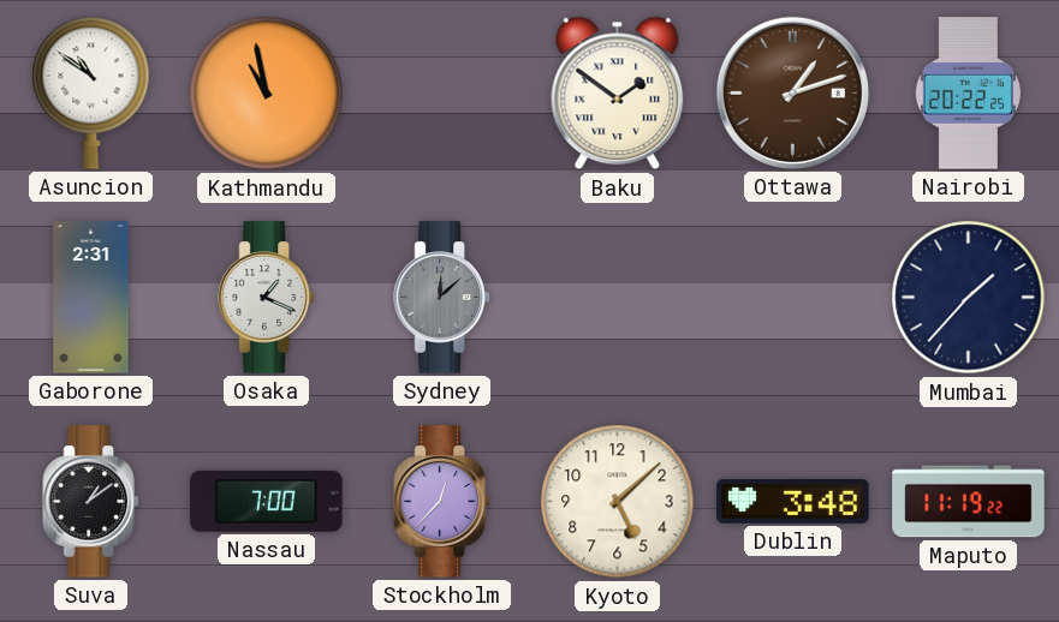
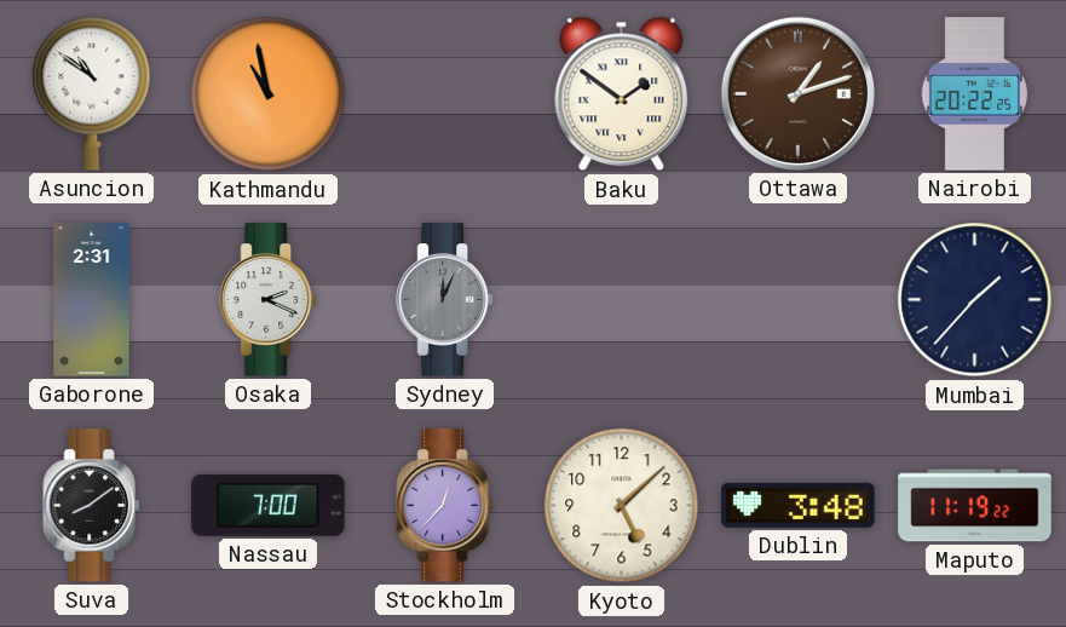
Osaka: 1:19 -> 2:19
Sydney: 12:08 -> 12:04
Suva: 1:09 -> 8:09
